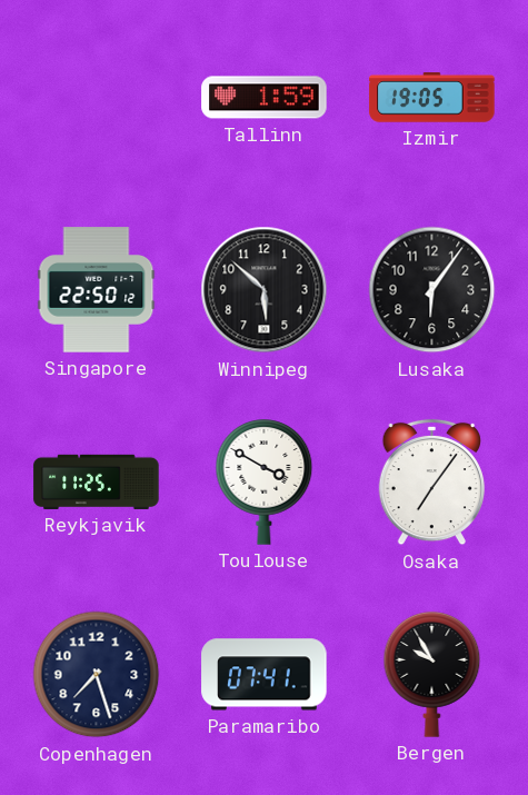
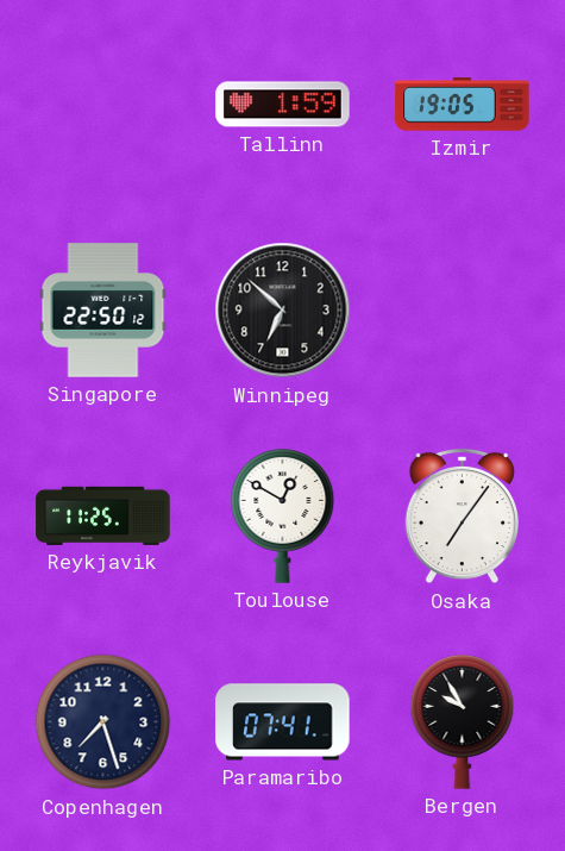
Winnipeg: 5:52 -> 6:52
Lusaka: 6:06 -> none
Toulouse: 3:50 -> 12:50
